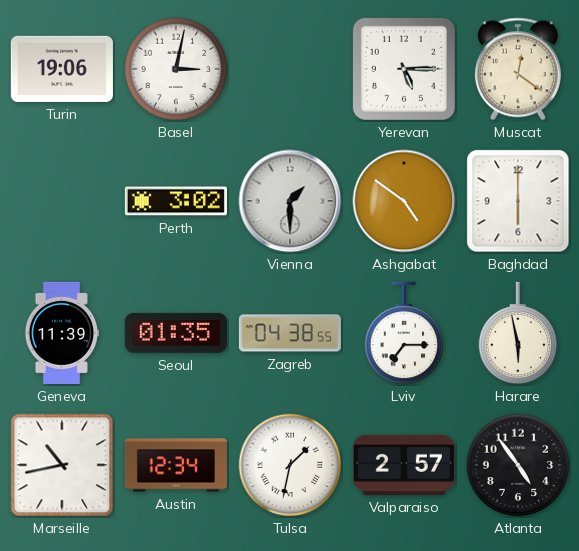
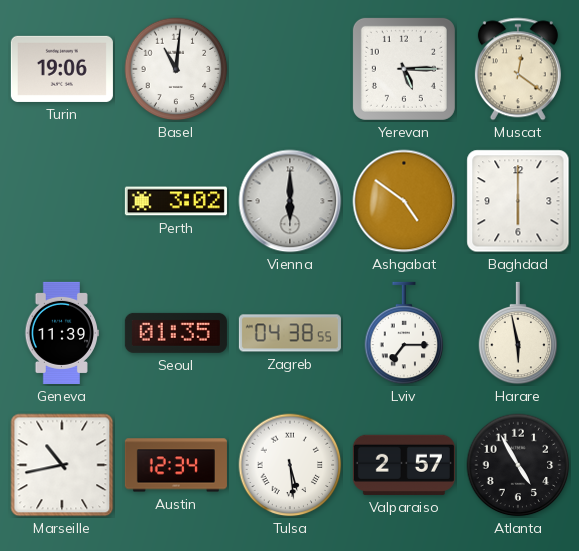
Basel: 3:02 -> 11:01
Vienna: 1:30 -> 6:00
Tulsa: 1:32 -> 5:29
Atlanta: 4:54 -> 4:55
